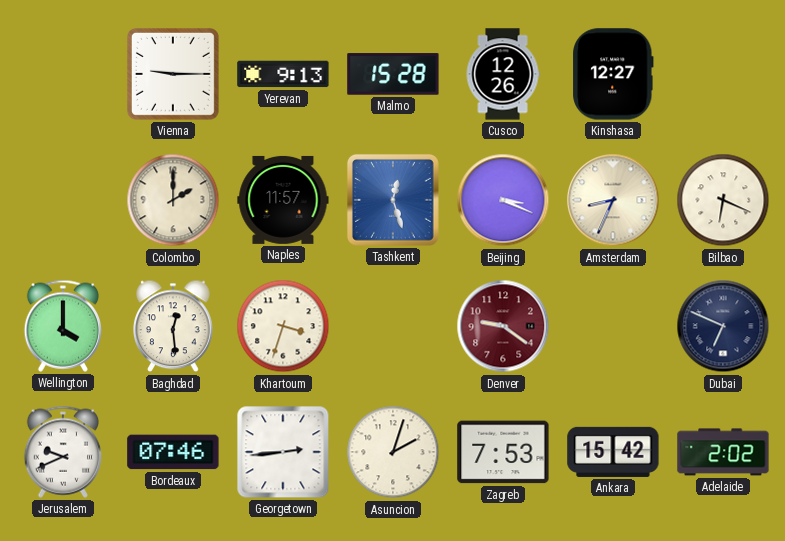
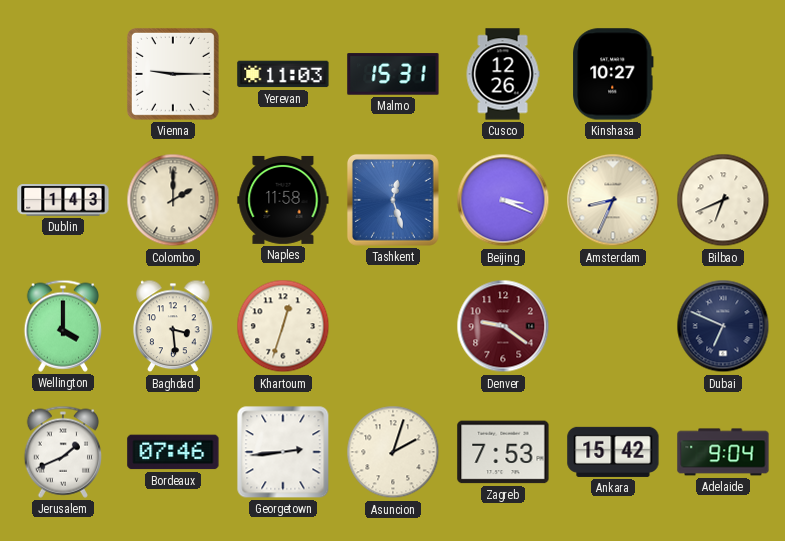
Yerevan: 9:13 -> 11:03
Malmo: 15:28 -> 15:31
Kinshasa: 12:27 -> 10:27
Dublin: none -> 1:43
Naples: 11:57 -> 11:58
Bilbao: 6:19 -> 6:41
Baghdad: 12:29 -> 3:29
Khartoum: 3:33 -> 12:33
Jerusalem: 9:41 -> 1:41
Adelaide: 2:02 -> 9:04
